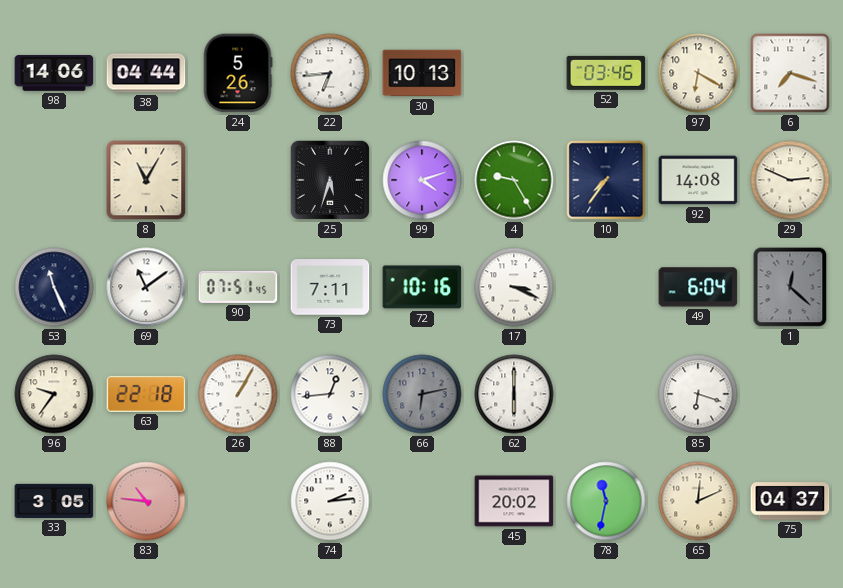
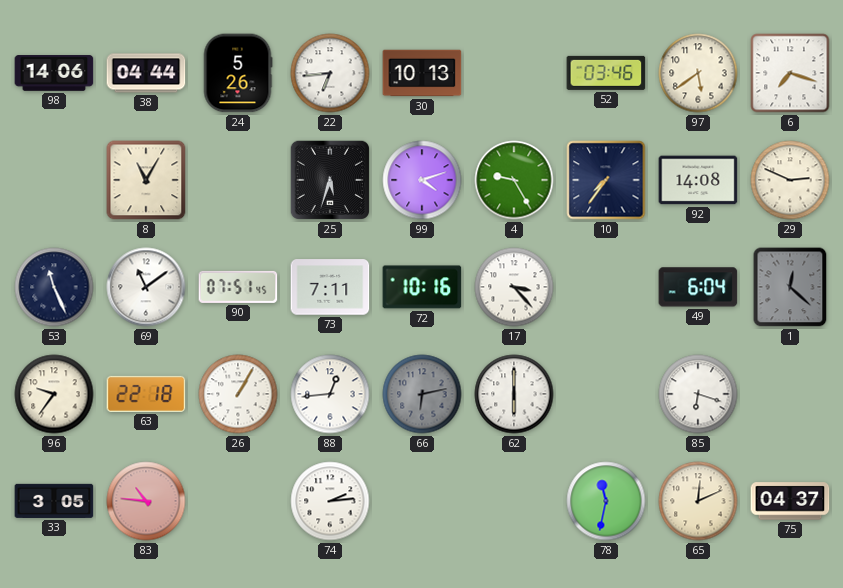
97: 6:20 -> 5:39
17: 3:19 -> 3:23
45: 20:02 -> none
